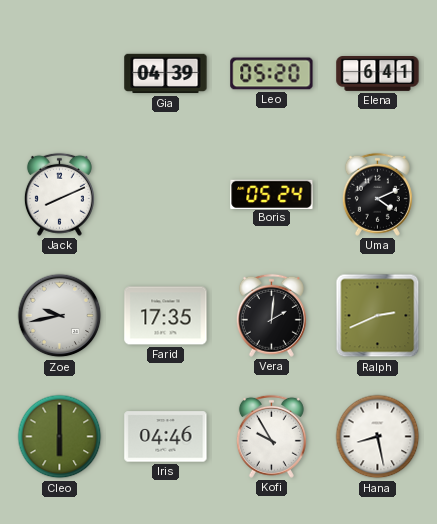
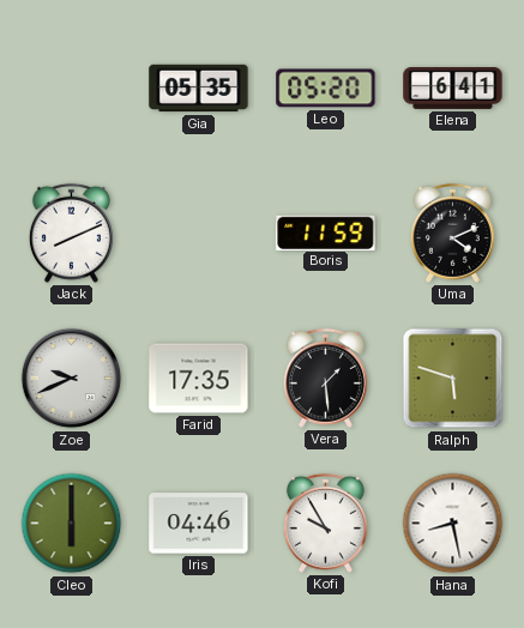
Gia: 04:39 -> 05:35
Boris: 05:24 -> 11:59
Zoe: 9:43 -> 9:41
Vera: 2:01 -> 1:29
Ralph: 2:41 -> 5:48
